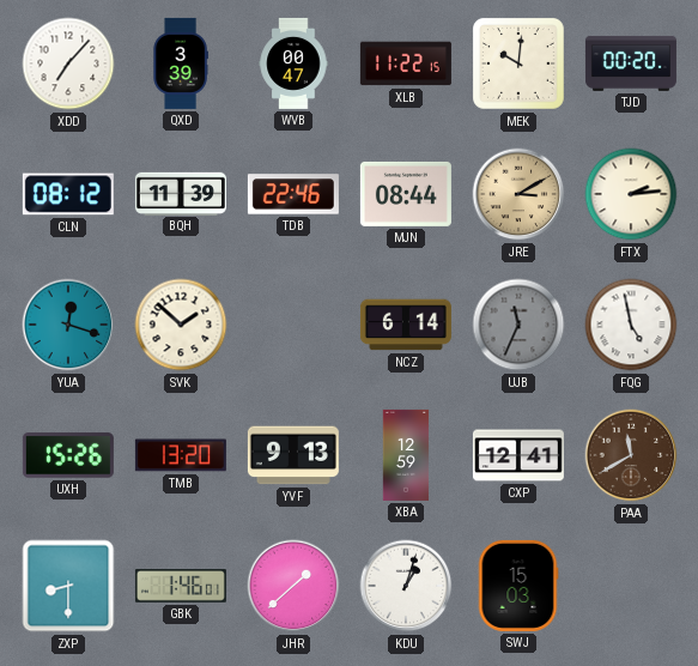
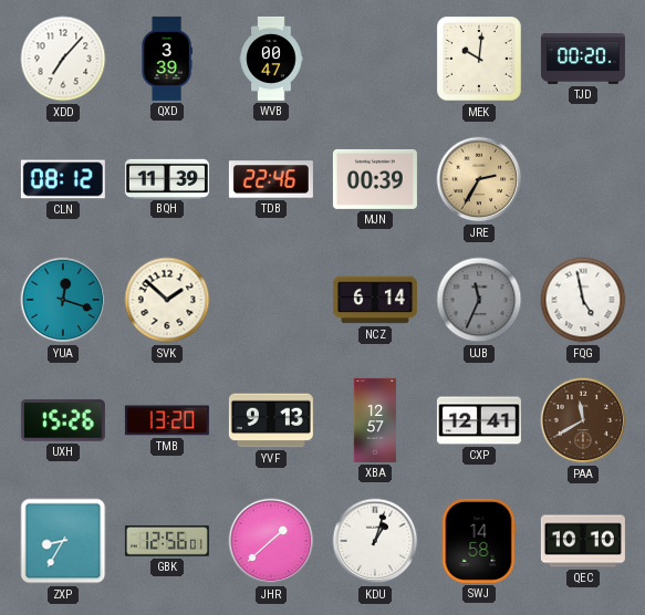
XLB: 11:22 -> none
MJN: 08:44 -> 00:39
JRE: 3:10 -> 2:35
FTX: 2:14 -> none
XBA: 12:59 -> 12:57
ZXP: 8:30 -> 8:35
GBK: 1:46 -> 12:56
SWJ: 15:03 -> 14:58
QEC: none -> 10:10
